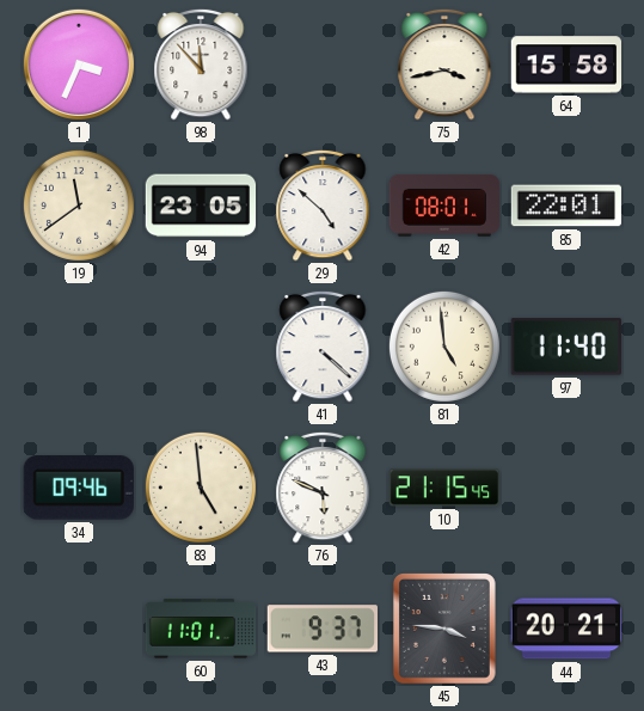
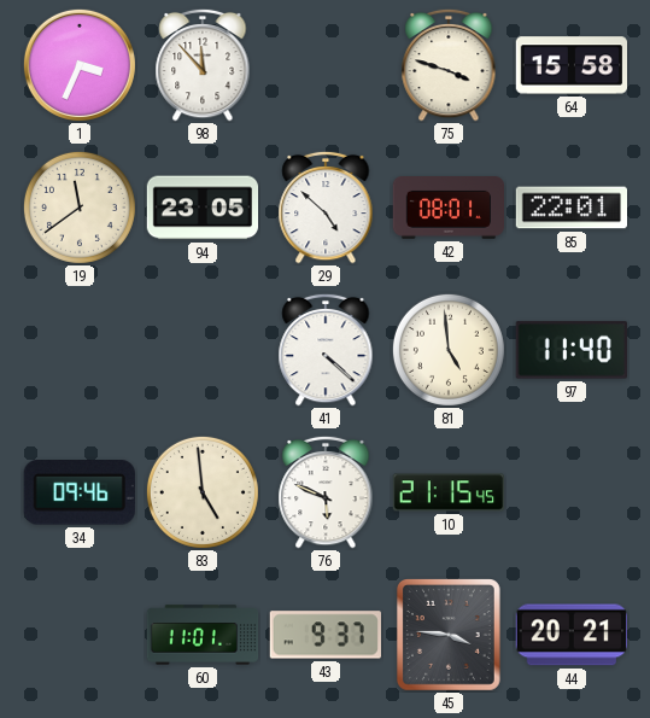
75: 3:43 -> 3:48
